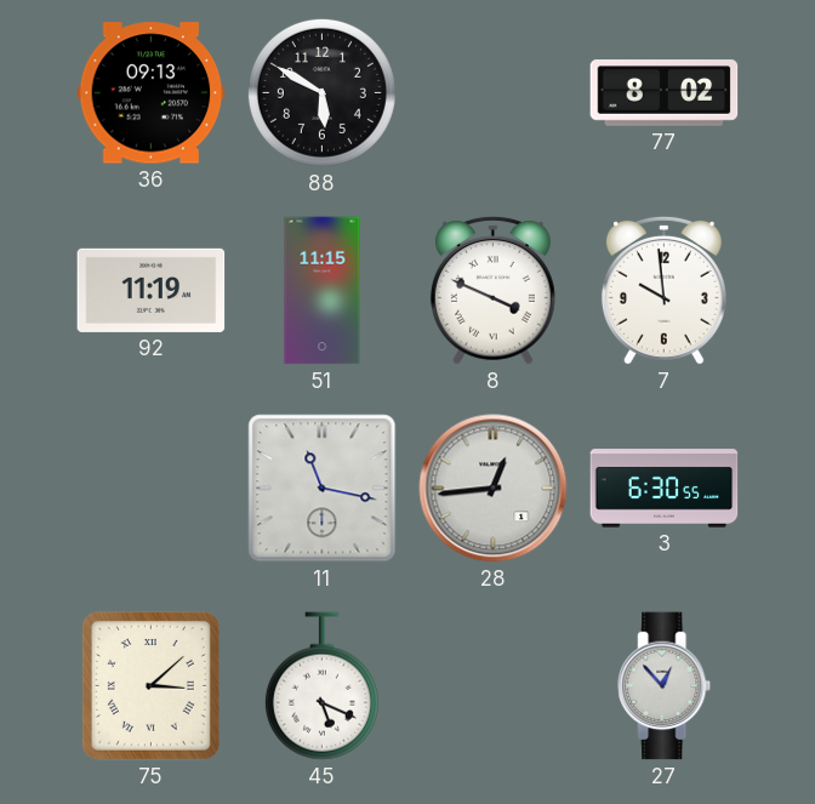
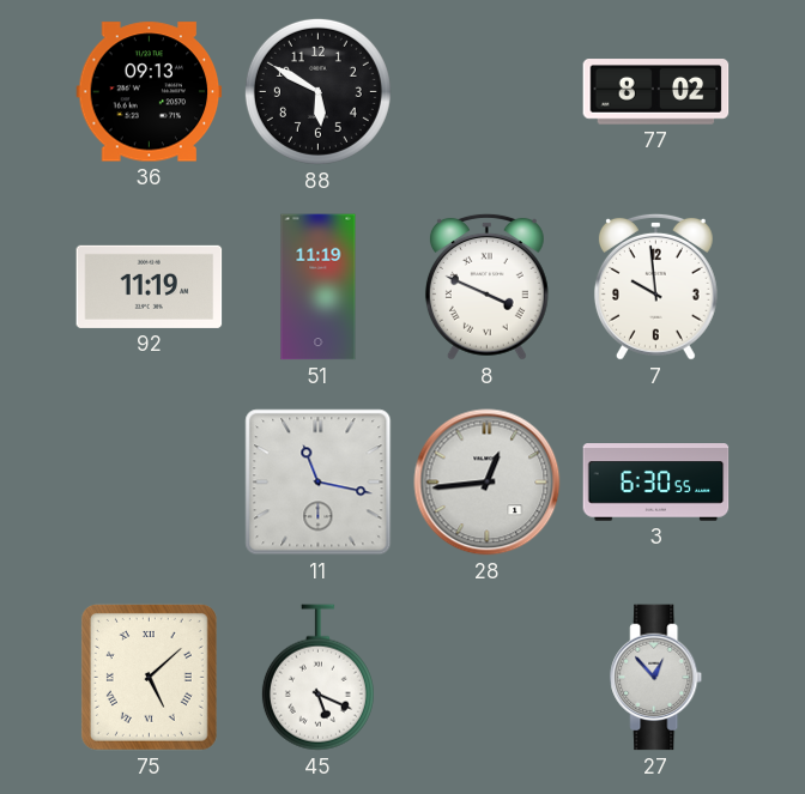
51: 11:15 -> 11:19
75: 3:08 -> 5:08
